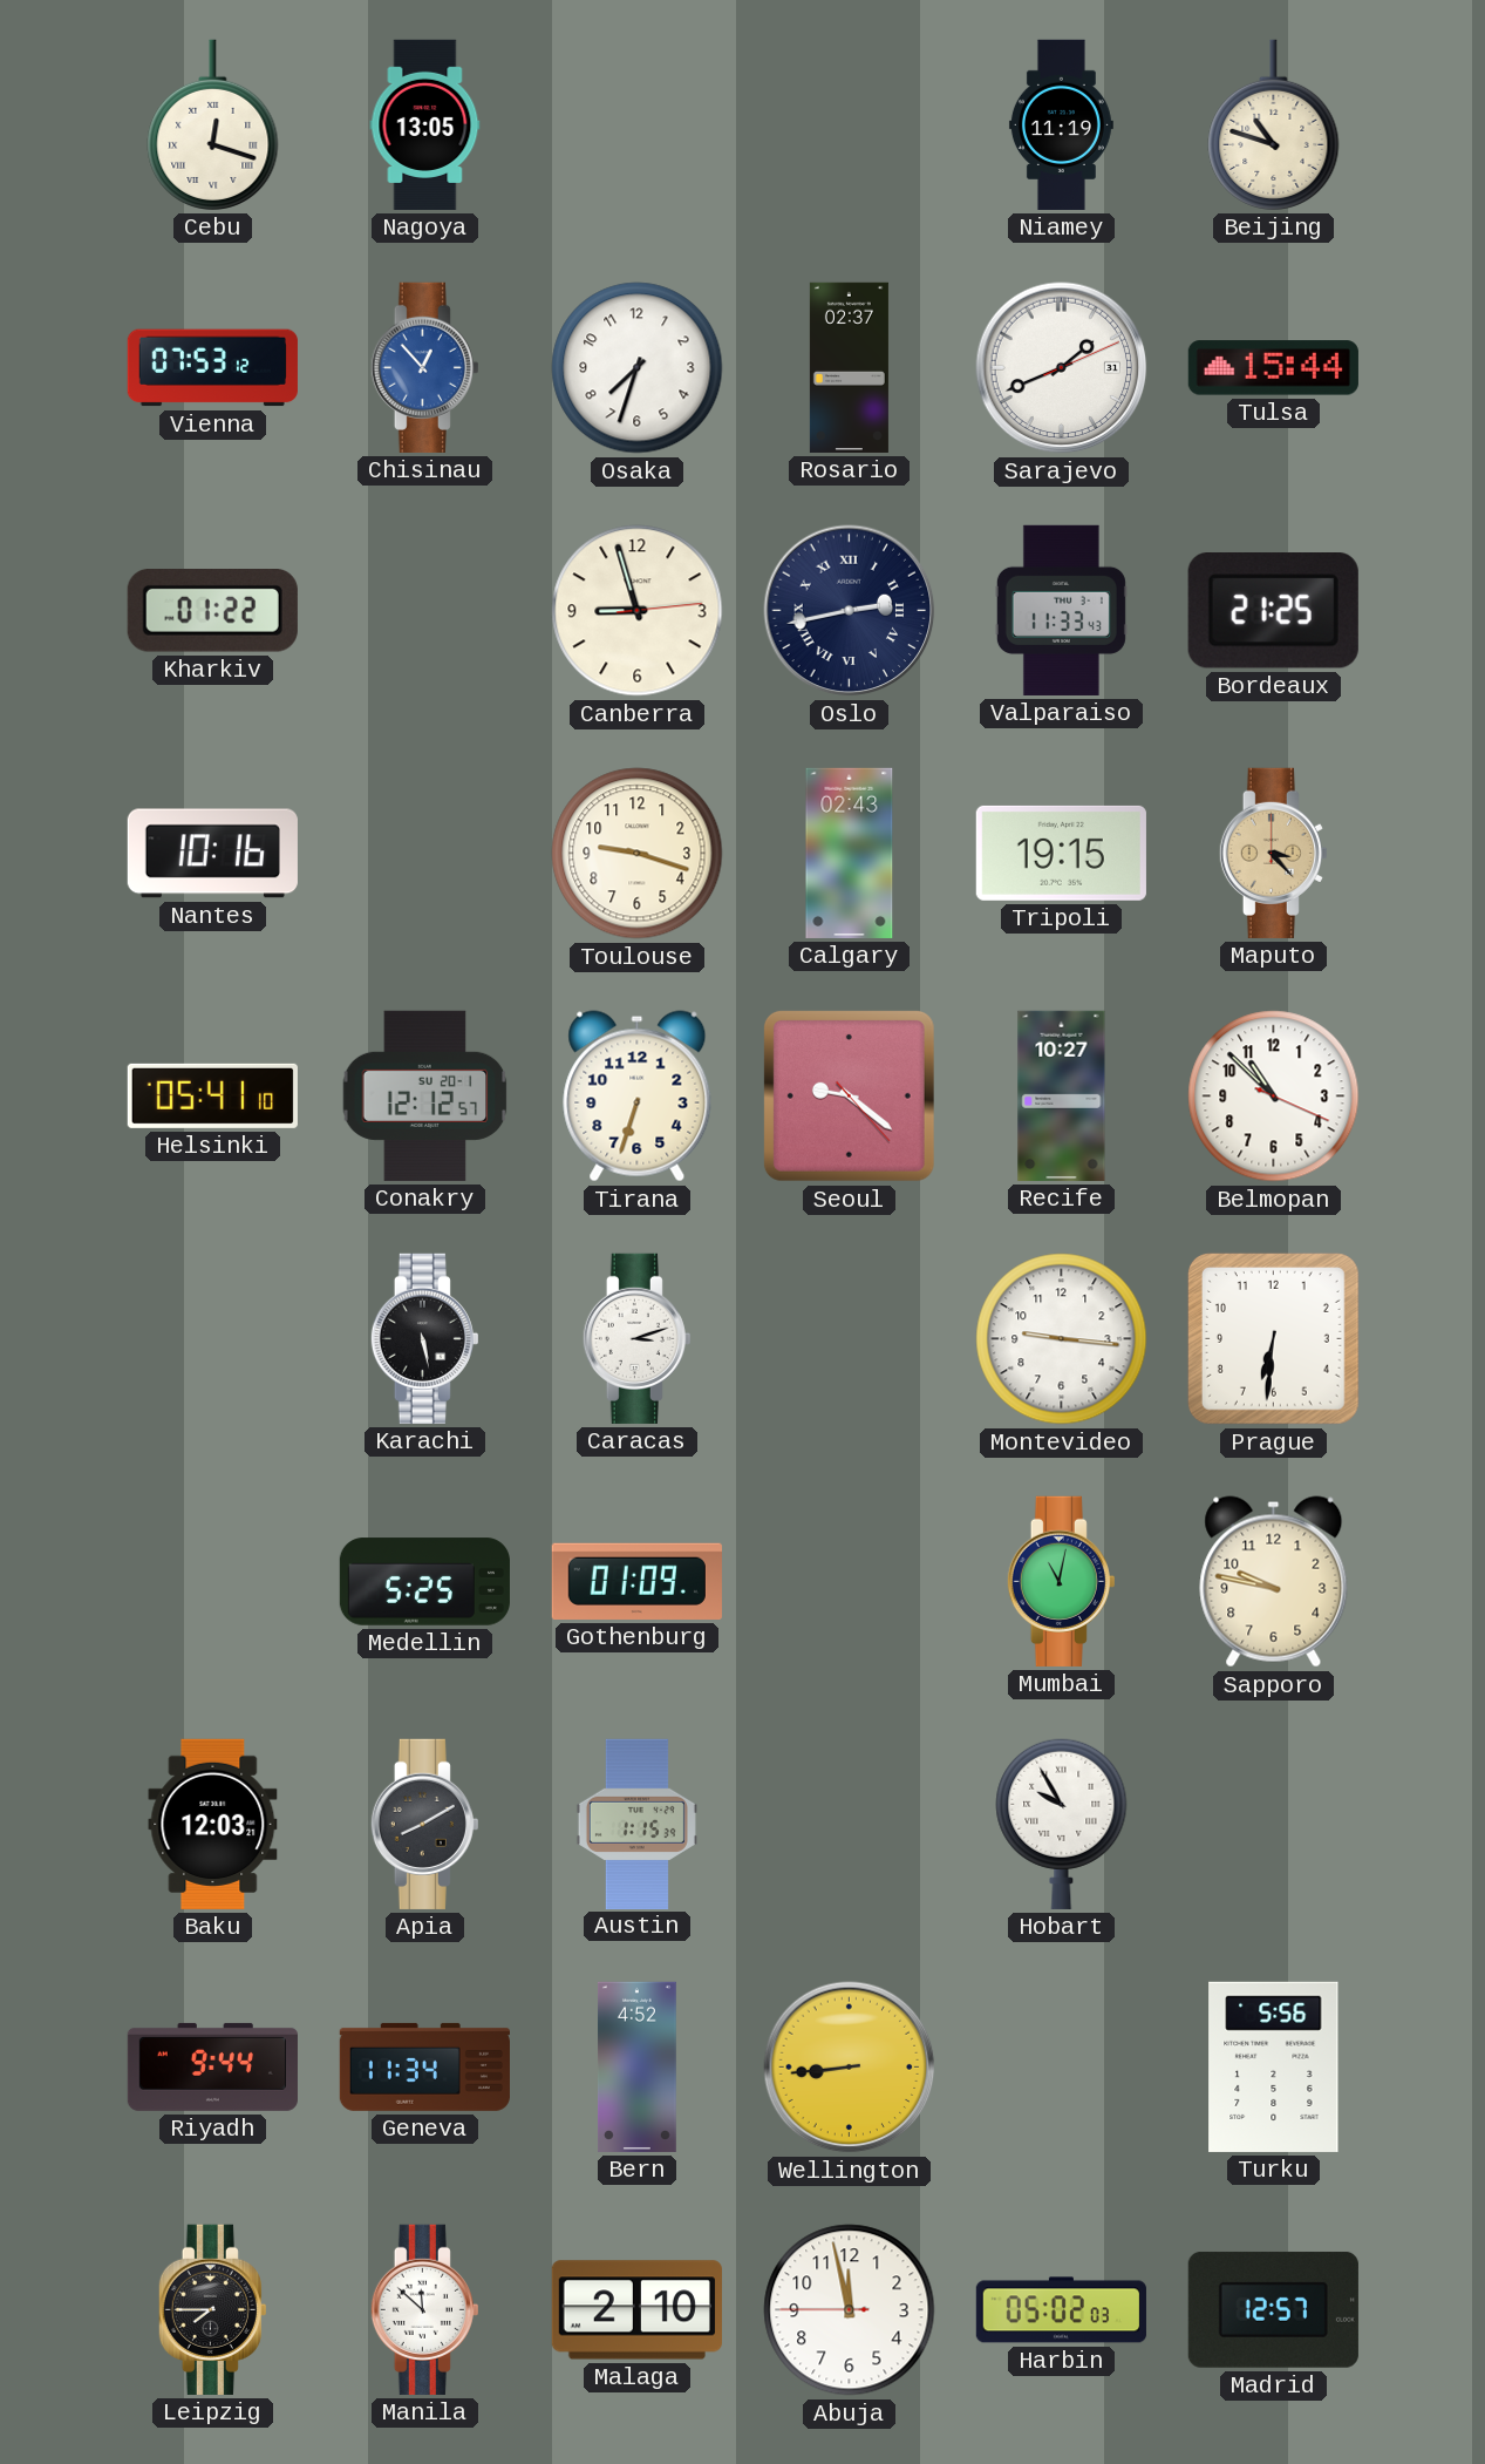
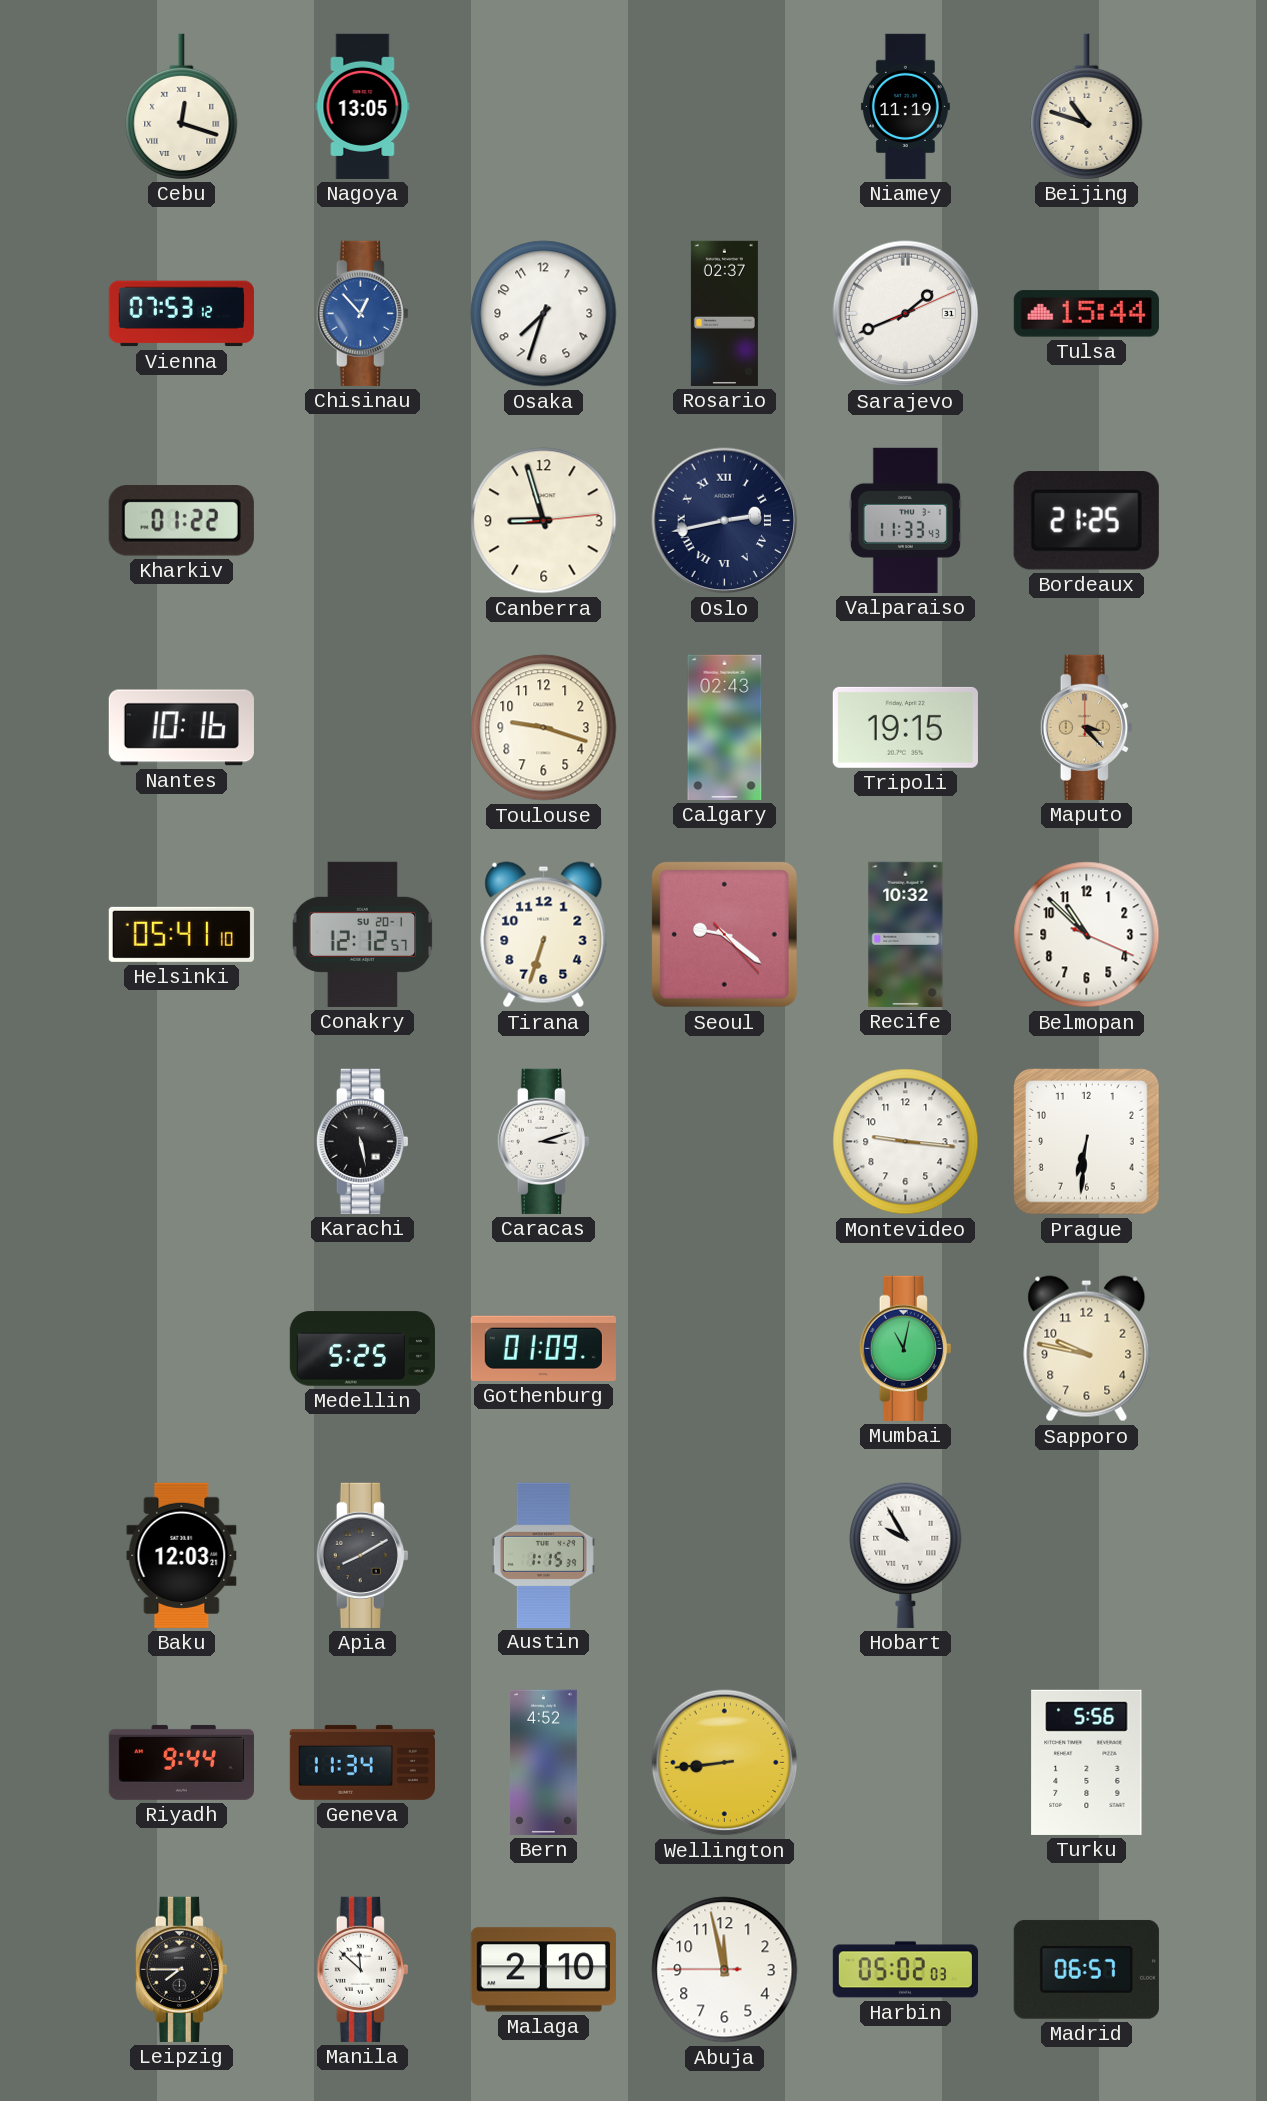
Recife: 10:27 -> 10:32
Madrid: 12:57 -> 06:57
